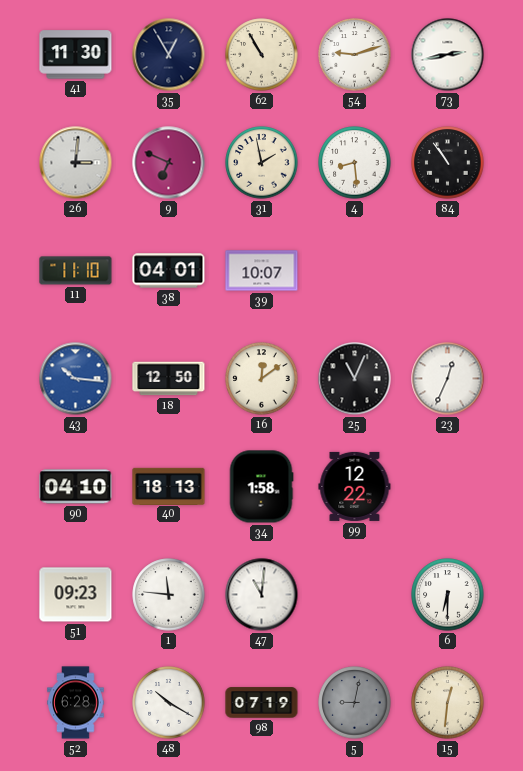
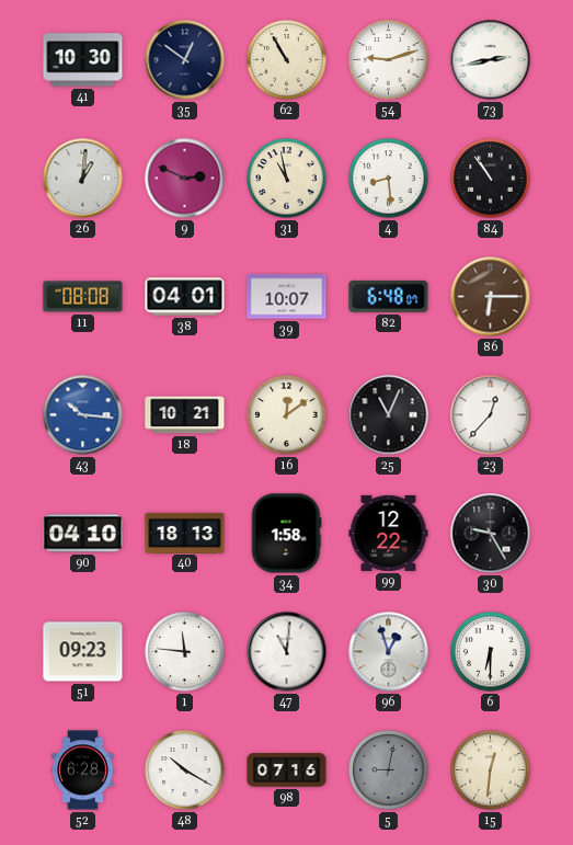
41: 11:30 -> 10:30
35: 12:55 -> 12:51
26: 3:01 -> 1:01
9: 6:49 -> 2:49
31: 1:58 -> 10:58
11: 11:10 -> 08:08
82: none -> 6:48
86: none -> 6:15
18: 12:50 -> 10:21
23: 12:34 -> 12:37
30: none -> 9:25
96: none -> 12:57
98: 07:19 -> 07:16
